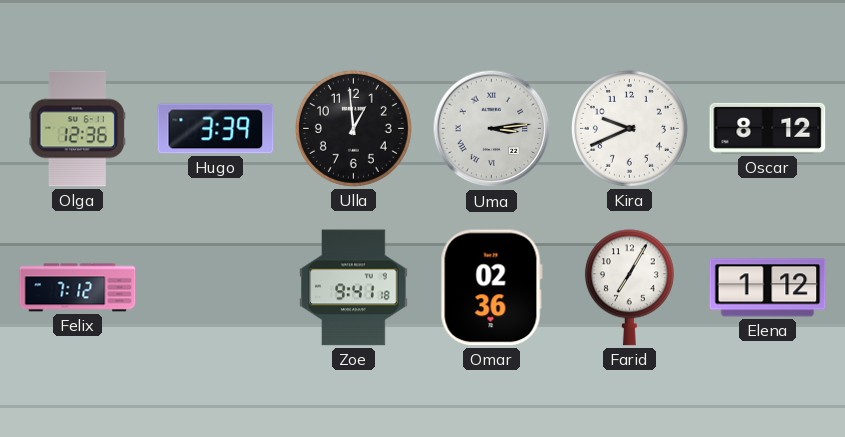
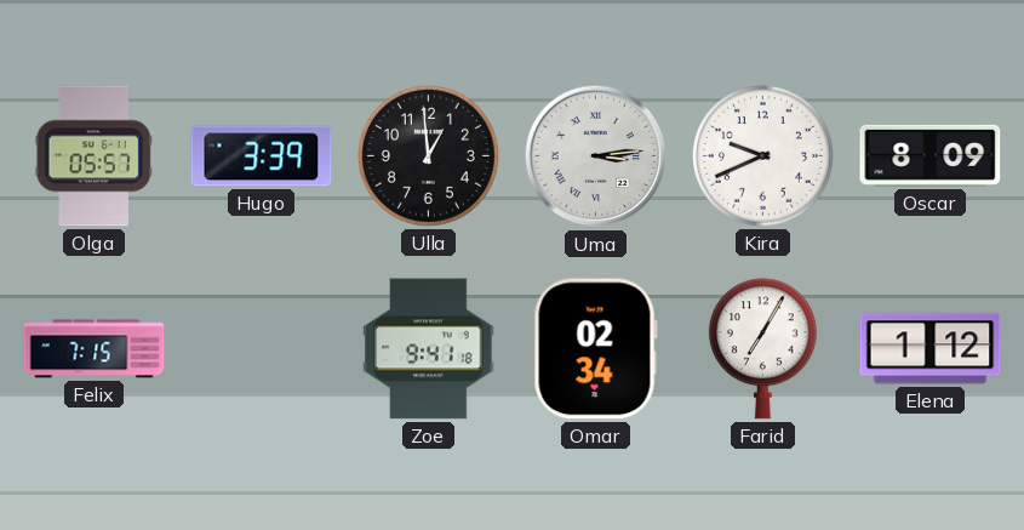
Olga: 12:36 -> 05:57
Oscar: 8:12 -> 8:09
Felix: 7:12 -> 7:15
Omar: 02:36 -> 02:34
